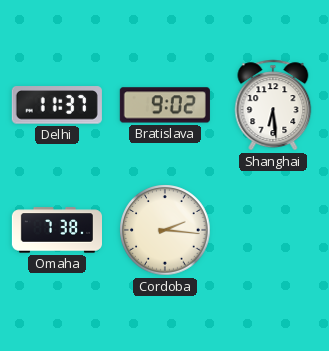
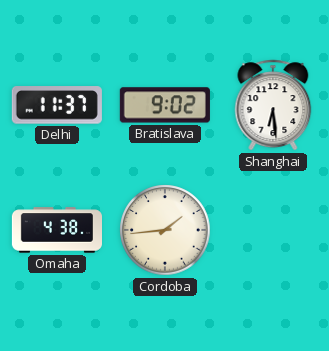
Omaha: 7:38 -> 4:38
Cordoba: 2:16 -> 1:44
